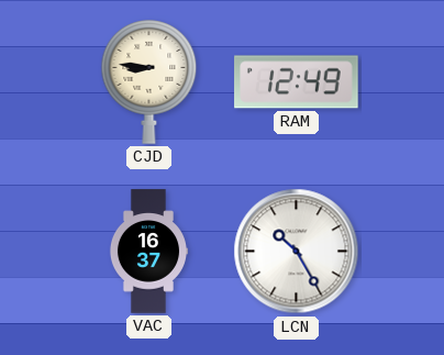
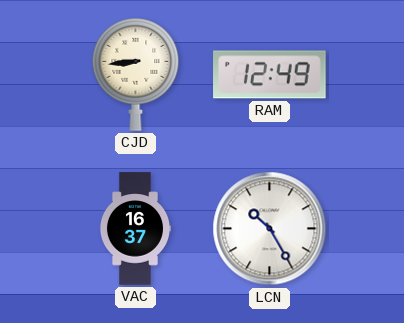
CJD: 8:46 -> 8:44
